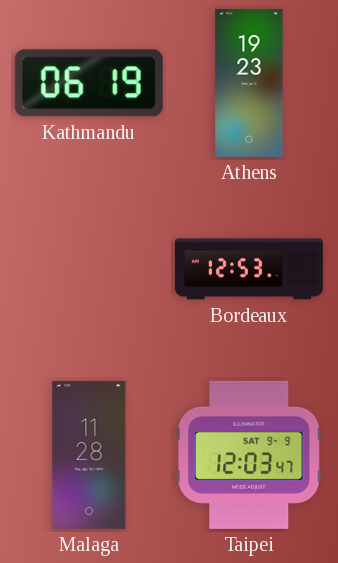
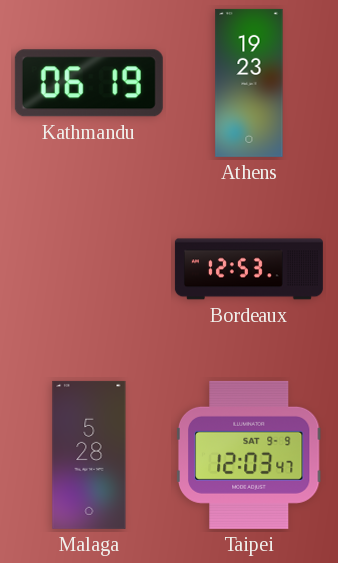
Malaga: 11:28 -> 5:28
